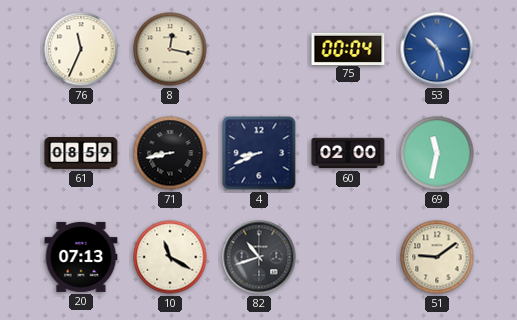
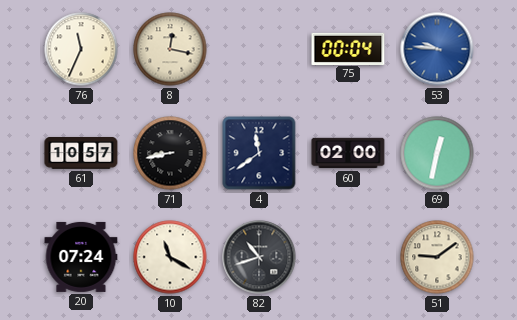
53: 10:27 -> 9:46
61: 08:59 -> 10:57
4: 8:41 -> 11:39
69: 11:32 -> 12:32
20: 07:13 -> 07:24
